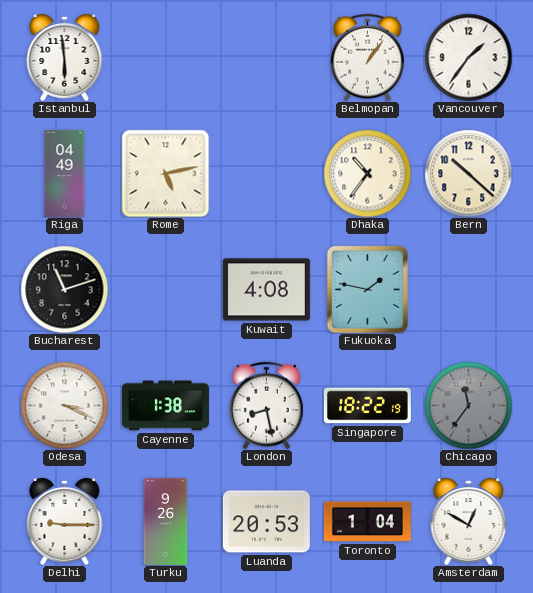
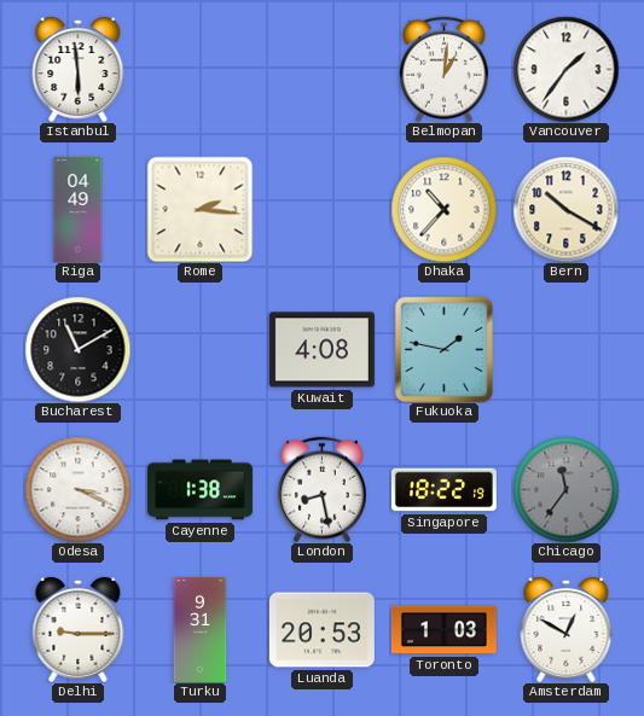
Belmopan: 1:06 -> 1:01
Rome: 5:13 -> 2:16
Dhaka: 10:36 -> 10:37
Bern: 10:22 -> 10:20
Bucharest: 11:12 -> 11:10
Turku: 9:26 -> 9:31
Toronto: 1:04 -> 1:03
